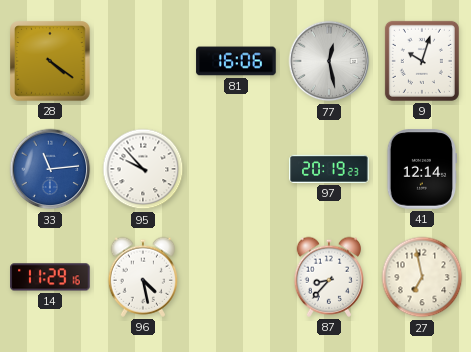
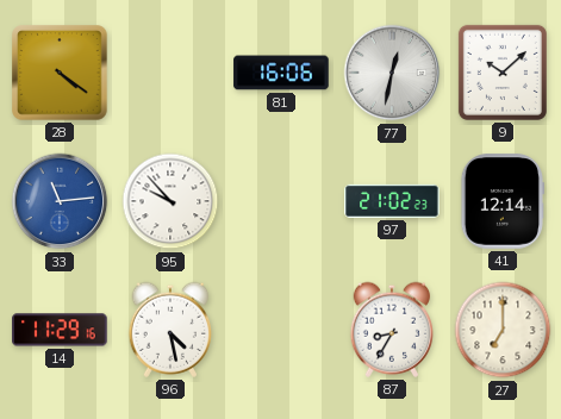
77: 12:28 -> 12:32
9: 10:03 -> 10:08
97: 20:19 -> 21:02
87: 8:37 -> 8:35
27: 6:58 -> 7:00
